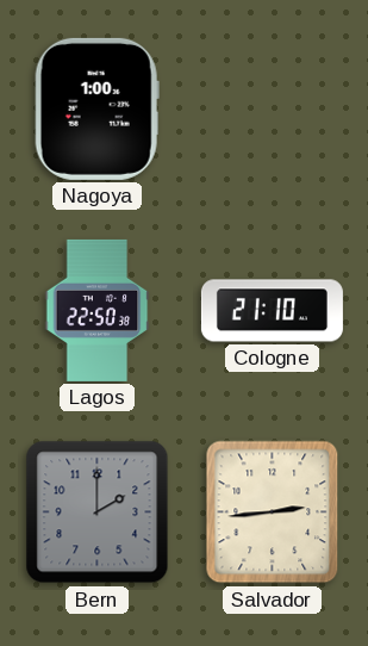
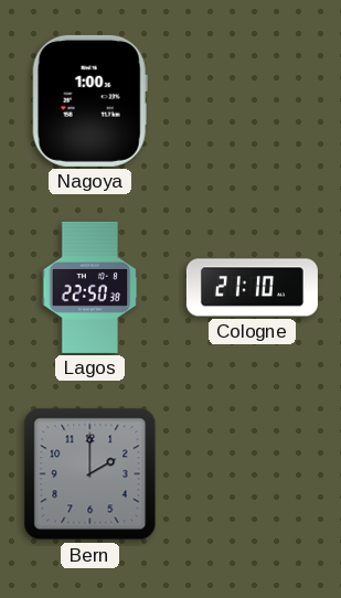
Salvador: 2:44 -> none
